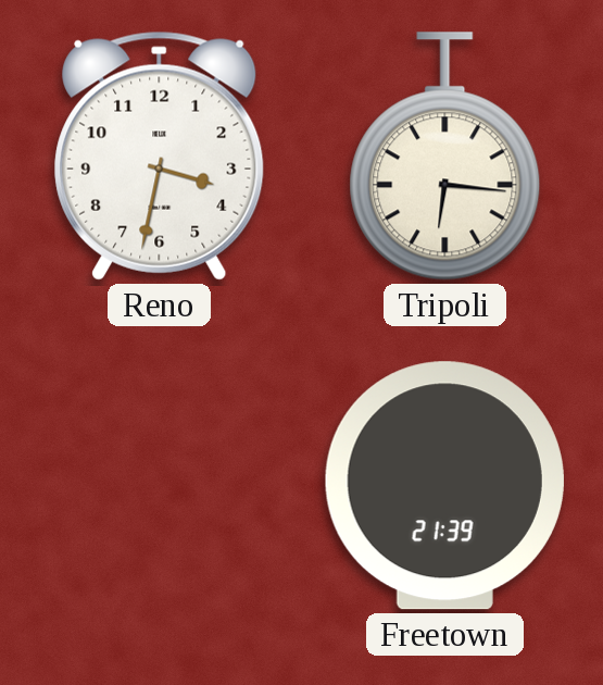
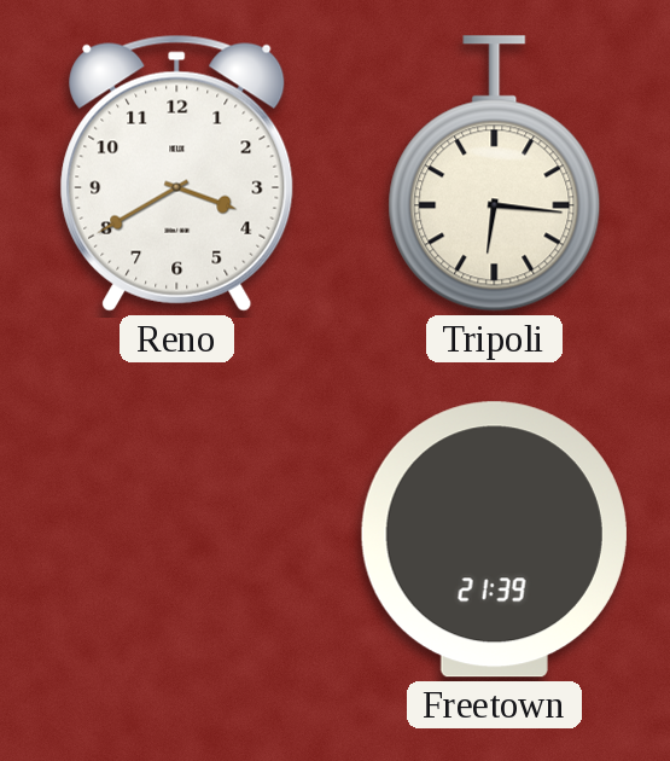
Reno: 3:32 -> 3:40
